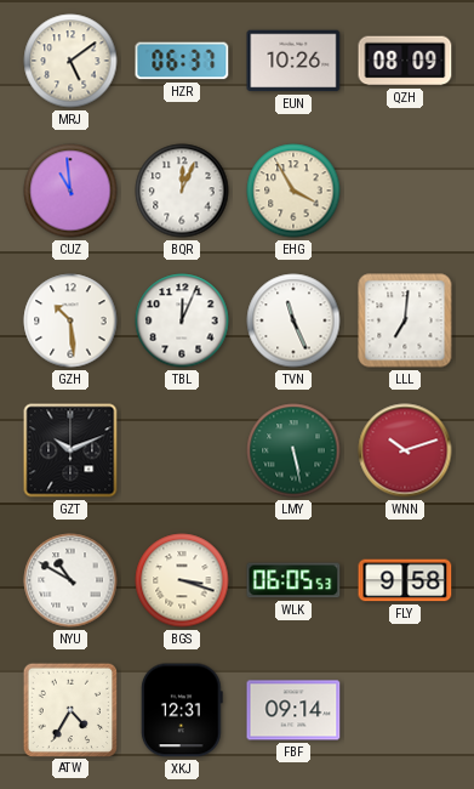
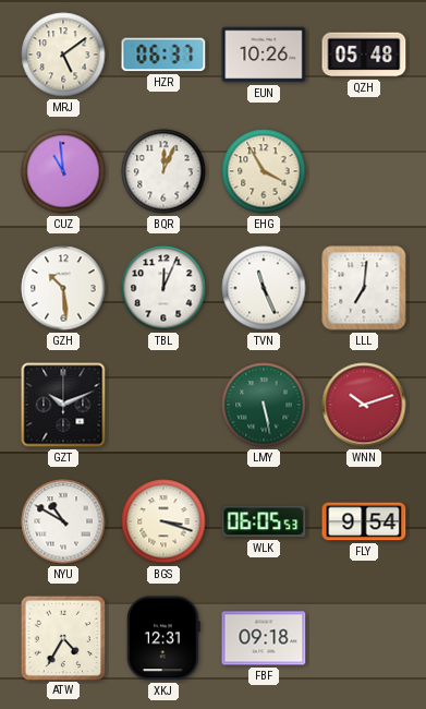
QZH: 08:09 -> 05:48
FLY: 9:58 -> 9:54
FBF: 09:14 -> 09:18
